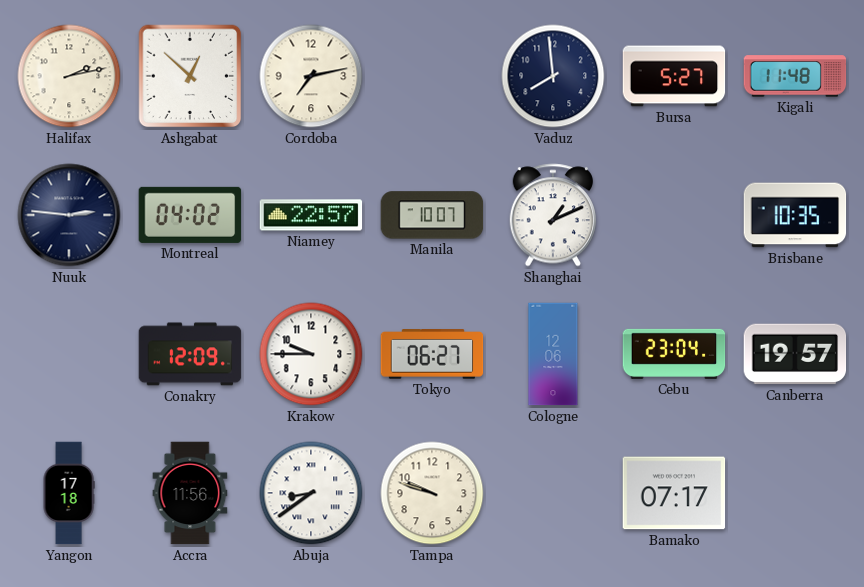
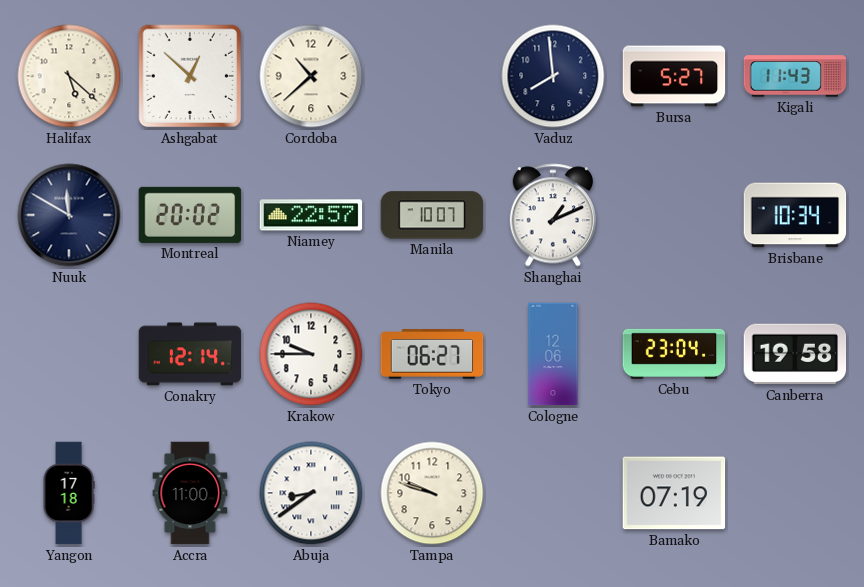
Halifax: 2:13 -> 5:22
Cordoba: 7:13 -> 10:38
Kigali: 11:48 -> 11:43
Nuuk: 2:46 -> 11:50
Montreal: 04:02 -> 20:02
Brisbane: 10:35 -> 10:34
Conakry: 12:09 -> 12:14
Canberra: 19:57 -> 19:58
Accra: 11:56 -> 11:00
Bamako: 07:17 -> 07:19
